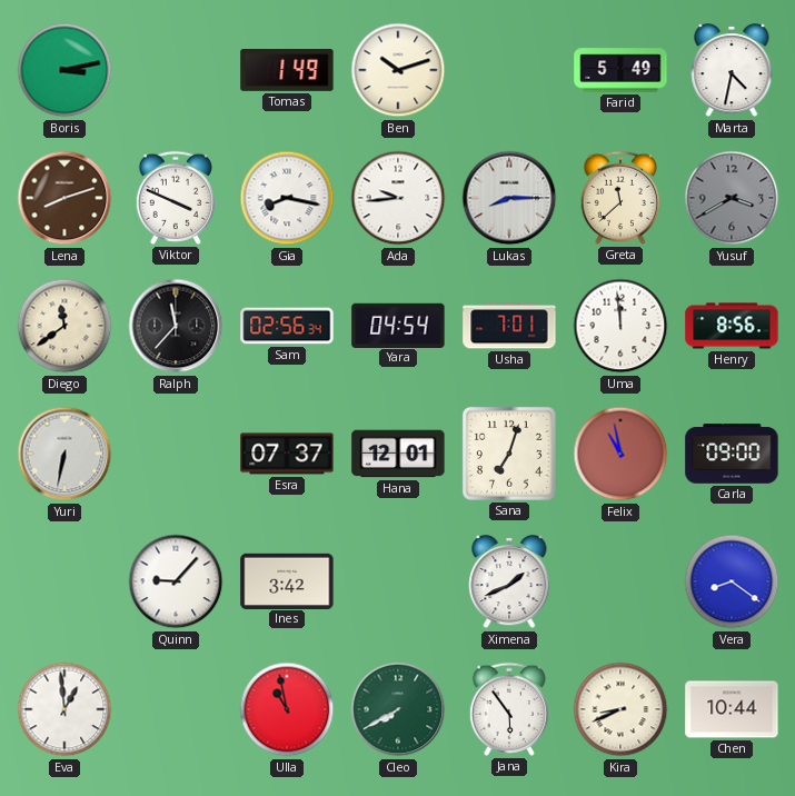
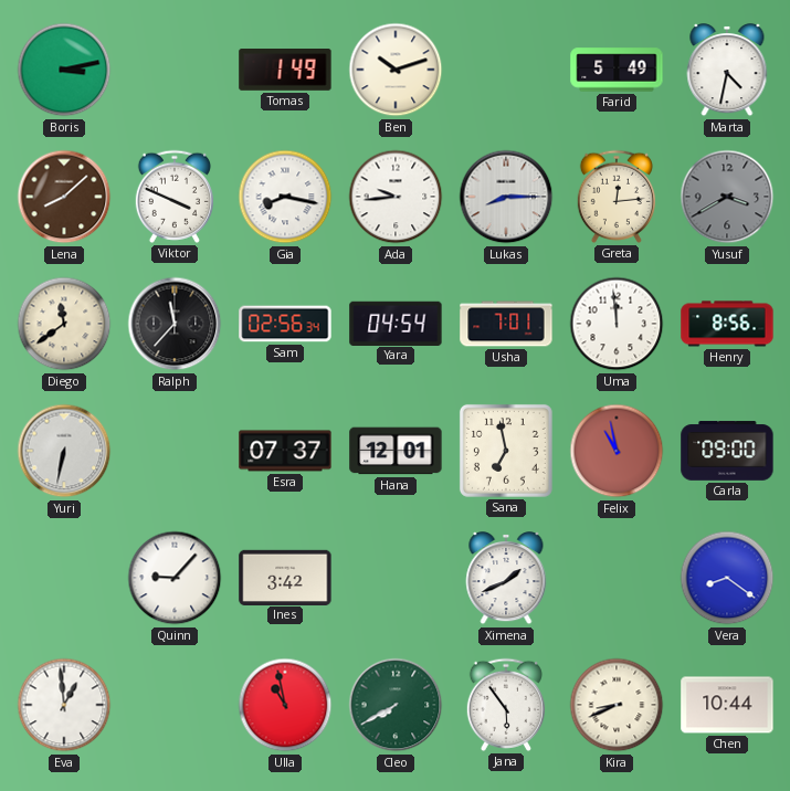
Lena: 8:12 -> 8:08
Greta: 11:38 -> 12:14
Sana: 7:03 -> 6:58
